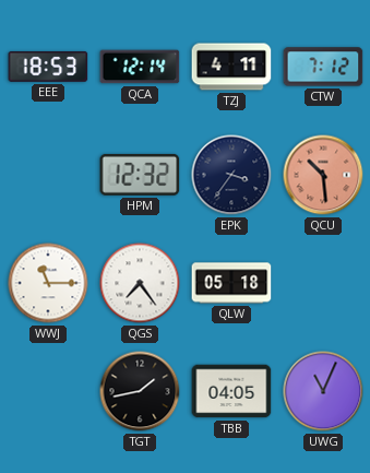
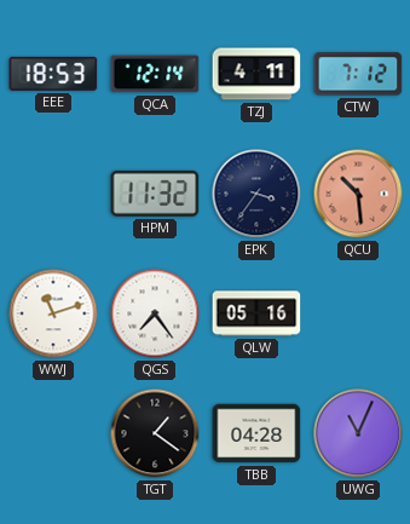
HPM: 12:32 -> 11:32
WWJ: 11:15 -> 11:12
QLW: 05:18 -> 05:16
TGT: 1:43 -> 1:21
TBB: 04:05 -> 04:28
